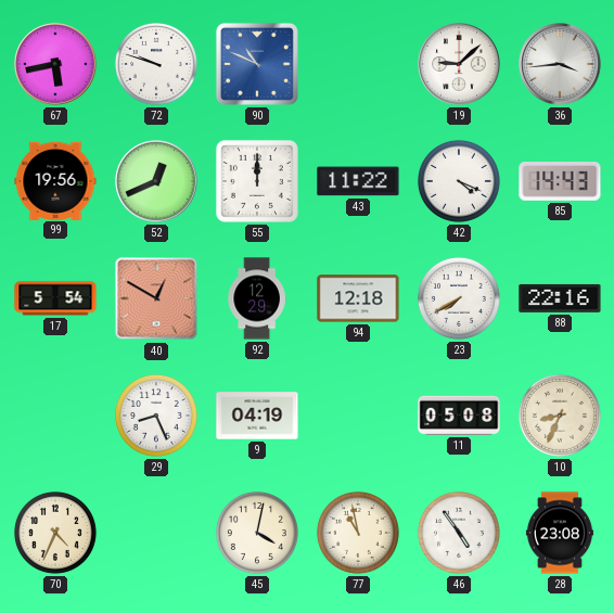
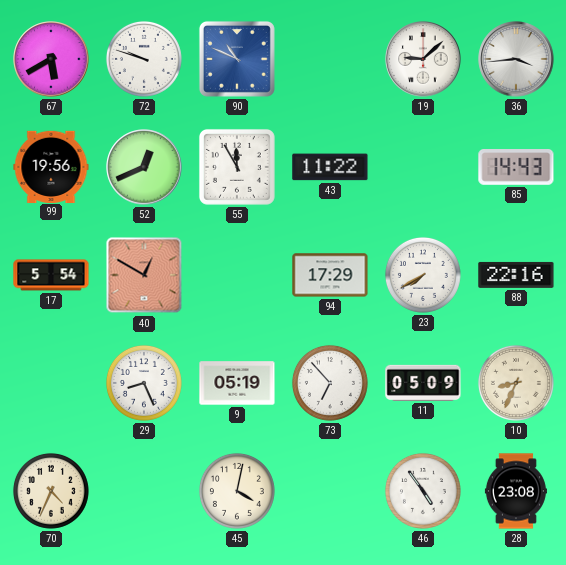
67: 5:43 -> 5:40
55: 12:00 -> 11:55
42: 4:19 -> none
92: 12:29 -> none
94: 12:18 -> 17:29
9: 04:19 -> 05:19
73: none -> 6:53
11: 05:08 -> 05:09
77: 10:58 -> none
